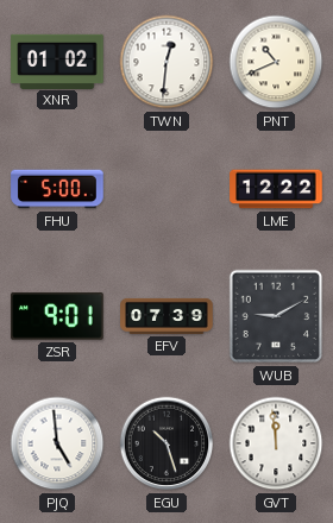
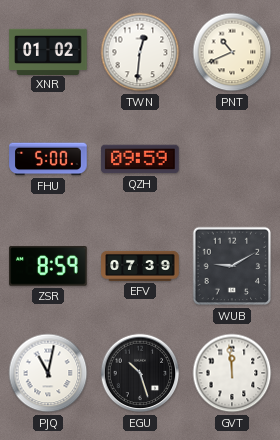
QZH: none -> 09:59
LME: 12:22 -> none
ZSR: 9:01 -> 8:59
PJQ: 4:59 -> 11:02
